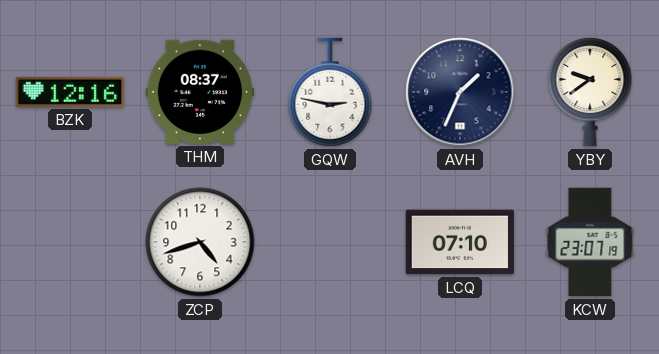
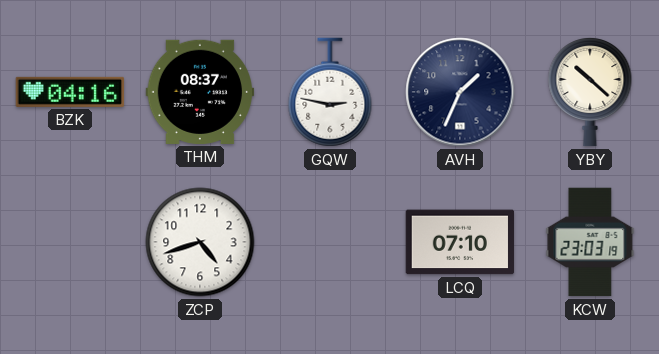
BZK: 12:16 -> 04:16
YBY: 9:39 -> 10:22
KCW: 23:07 -> 23:03
